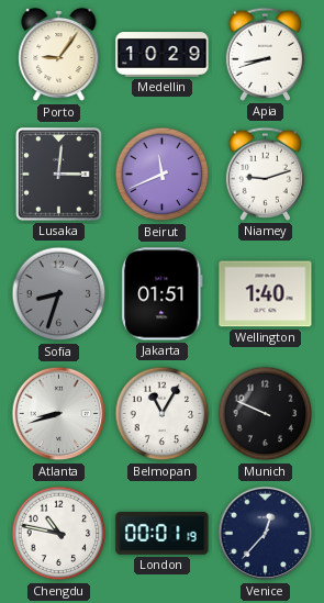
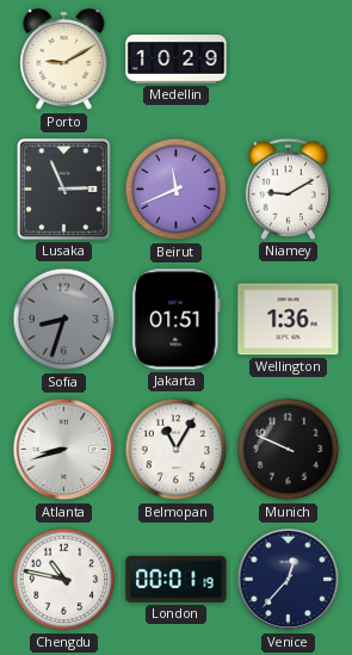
Porto: 9:06 -> 9:10
Apia: 8:42 -> none
Lusaka: 3:01 -> 2:56
Niamey: 9:12 -> 9:10
Wellington: 1:40 -> 1:36
